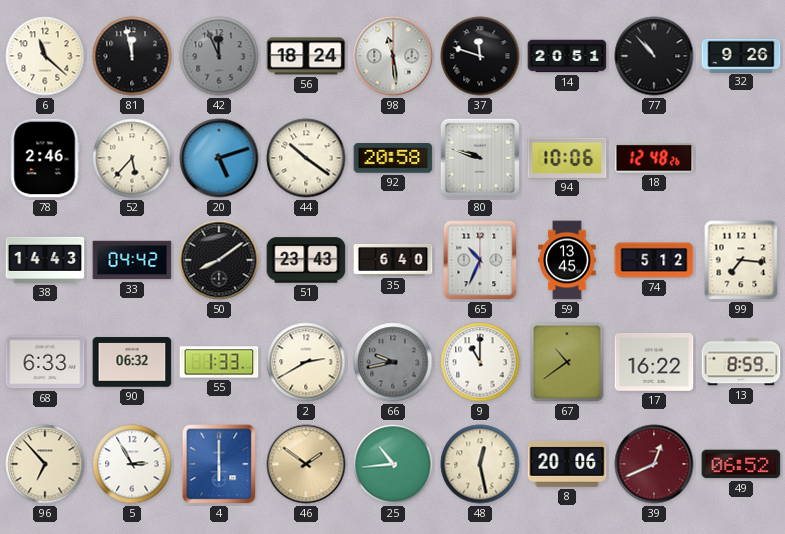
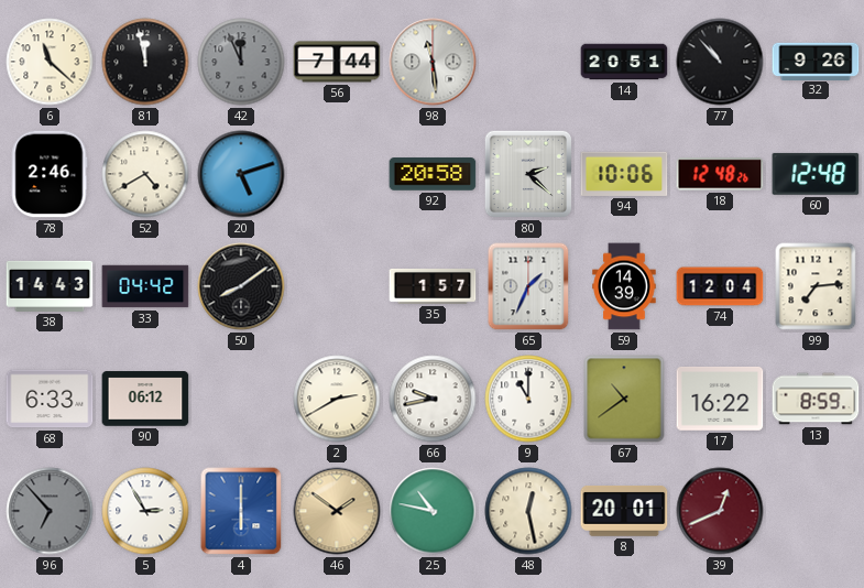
56: 18:24 -> 7:44
37: 11:48 -> none
52: 5:37 -> 4:40
44: 10:21 -> none
80: 9:48 -> 2:22
60: none -> 12:48
51: 23:43 -> none
35: 6:40 -> 1:57
65: 10:34 -> 1:34
59: 13:45 -> 14:39
74: 5:12 -> 12:04
99: 7:16 -> 7:14
90: 06:32 -> 06:12
55: 1:33 -> none
66 dial: grey -> white
96 dial: cream -> grey
25: 10:44 -> 10:47
8: 20:06 -> 20:01
49: 06:52 -> none
